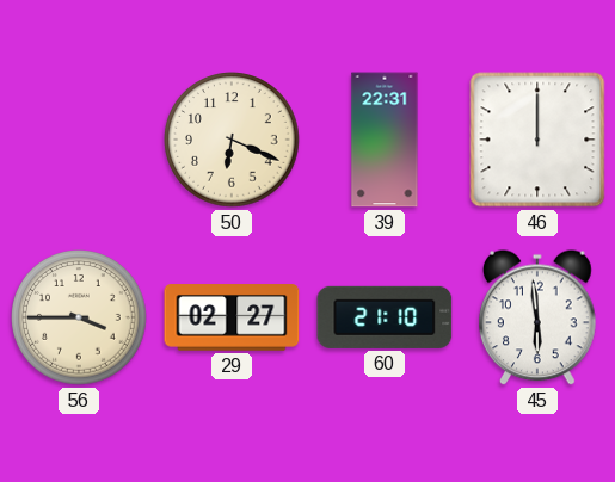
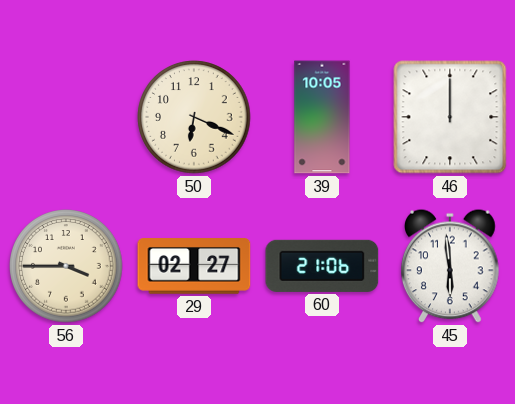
39: 22:31 -> 10:05
60: 21:10 -> 21:06
